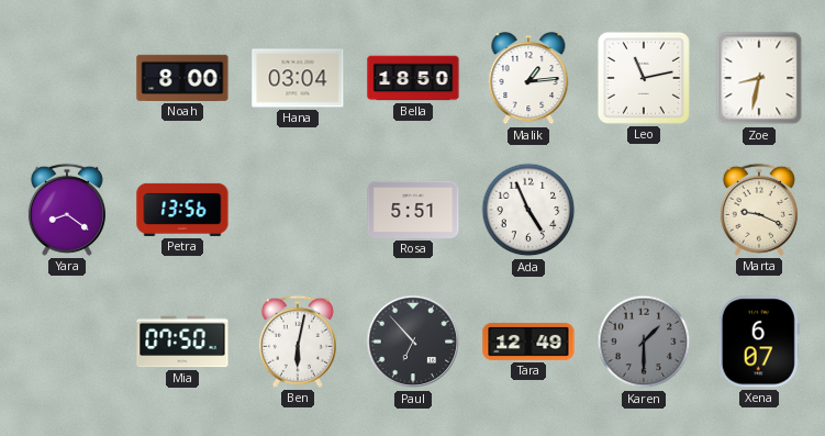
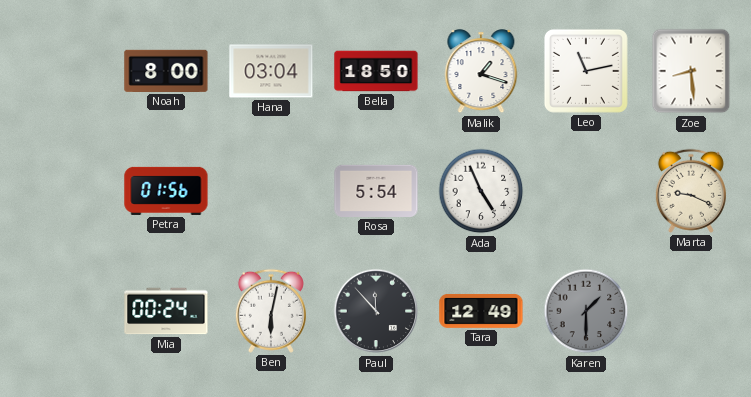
Malik: 1:14 -> 1:18
Zoe: 8:32 -> 8:29
Yara: 8:21 -> none
Petra: 13:56 -> 01:56
Rosa: 5:51 -> 5:54
Mia: 07:50 -> 00:24
Paul: 6:53 -> 11:53
Xena: 6:07 -> none
